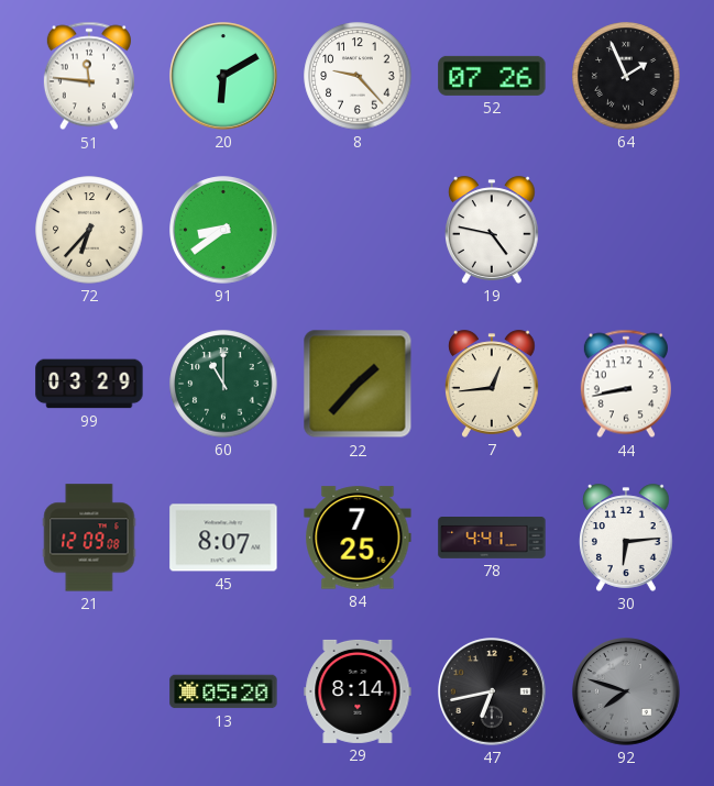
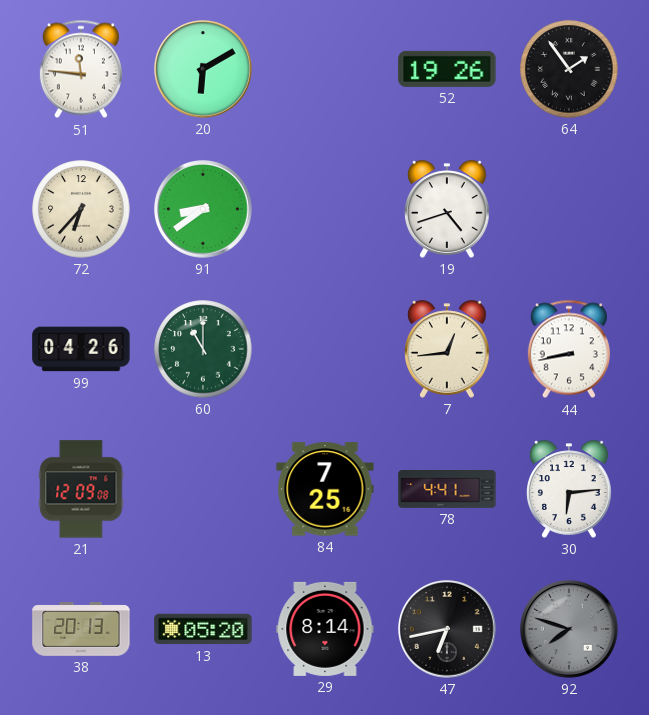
8: 9:23 -> none
52: 07:26 -> 19:26
64: 1:56 -> 1:54
19: 4:47 -> 4:42
99: 03:29 -> 04:26
22: 1:37 -> none
45: 8:07 -> none
38: none -> 20:13
